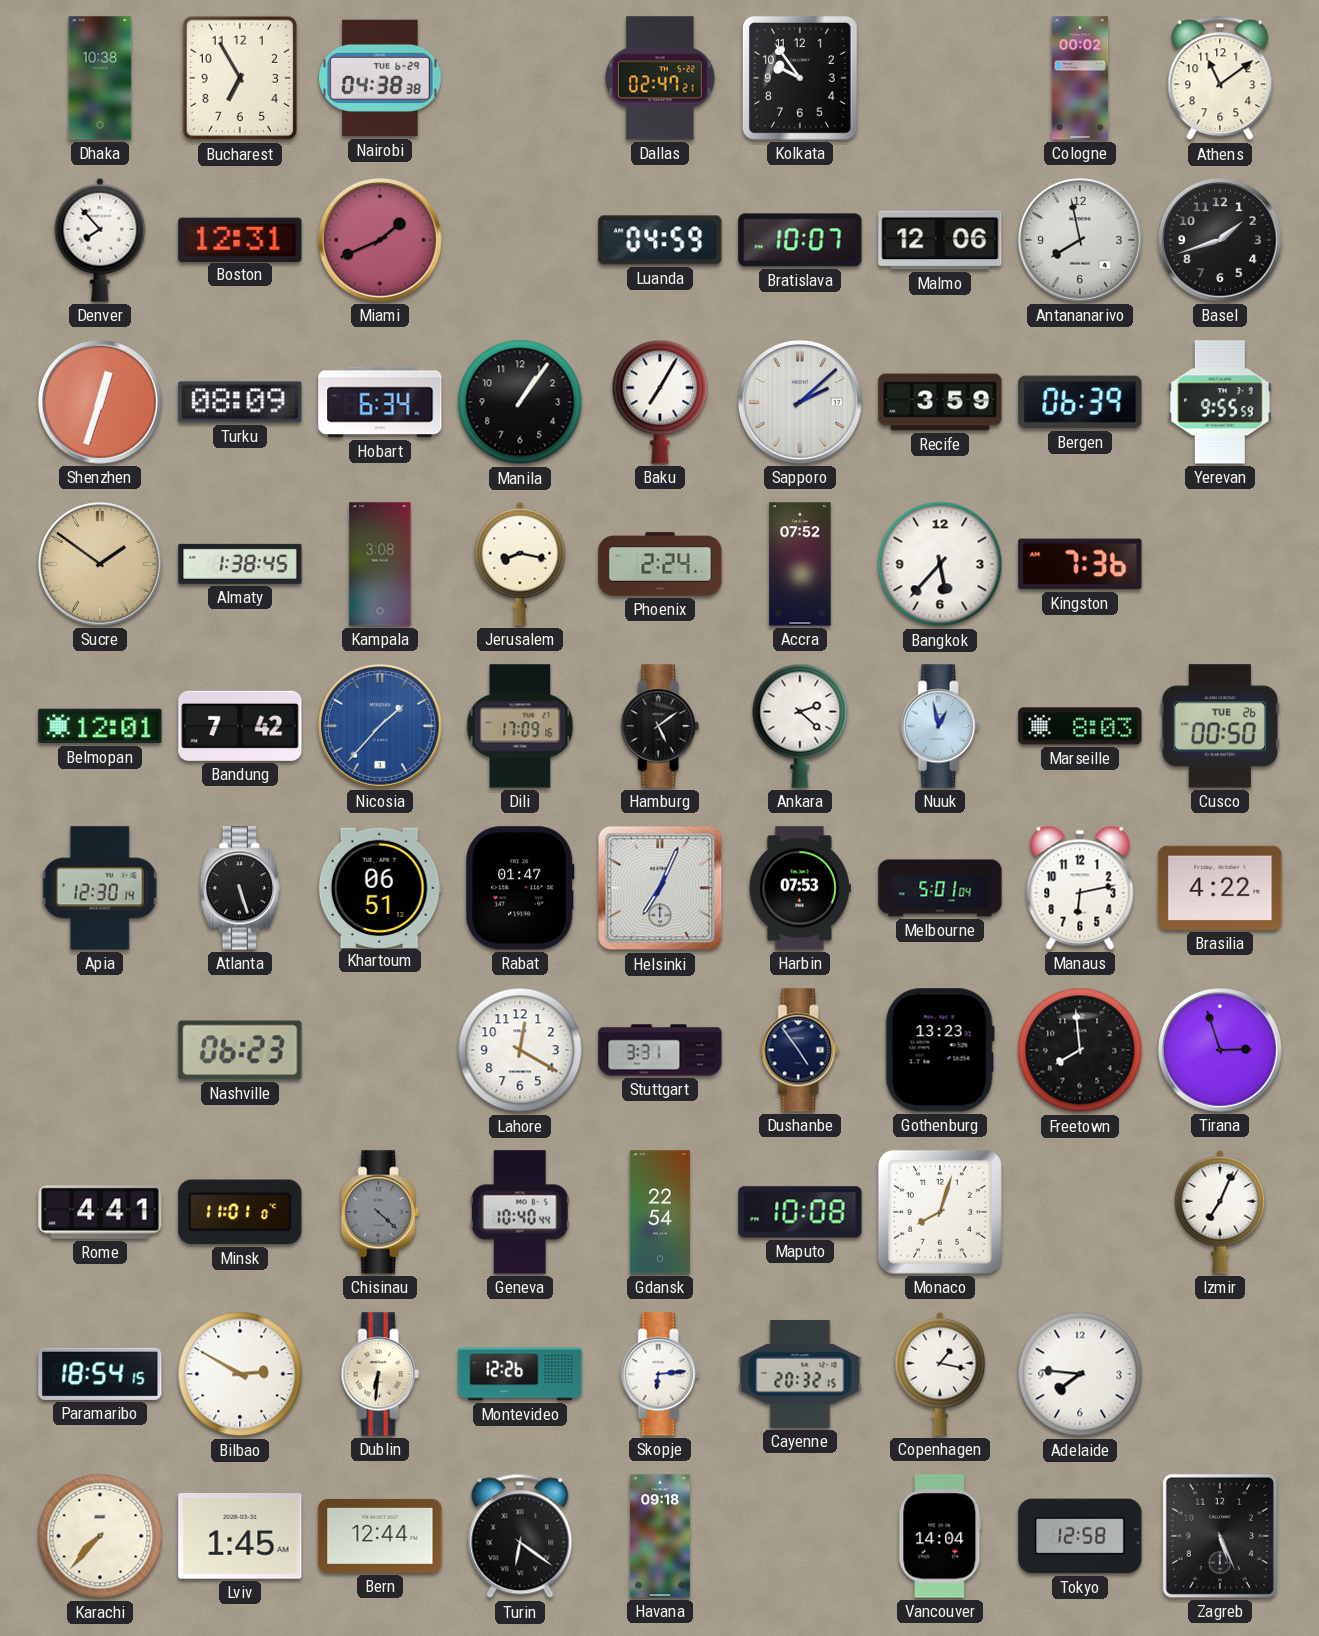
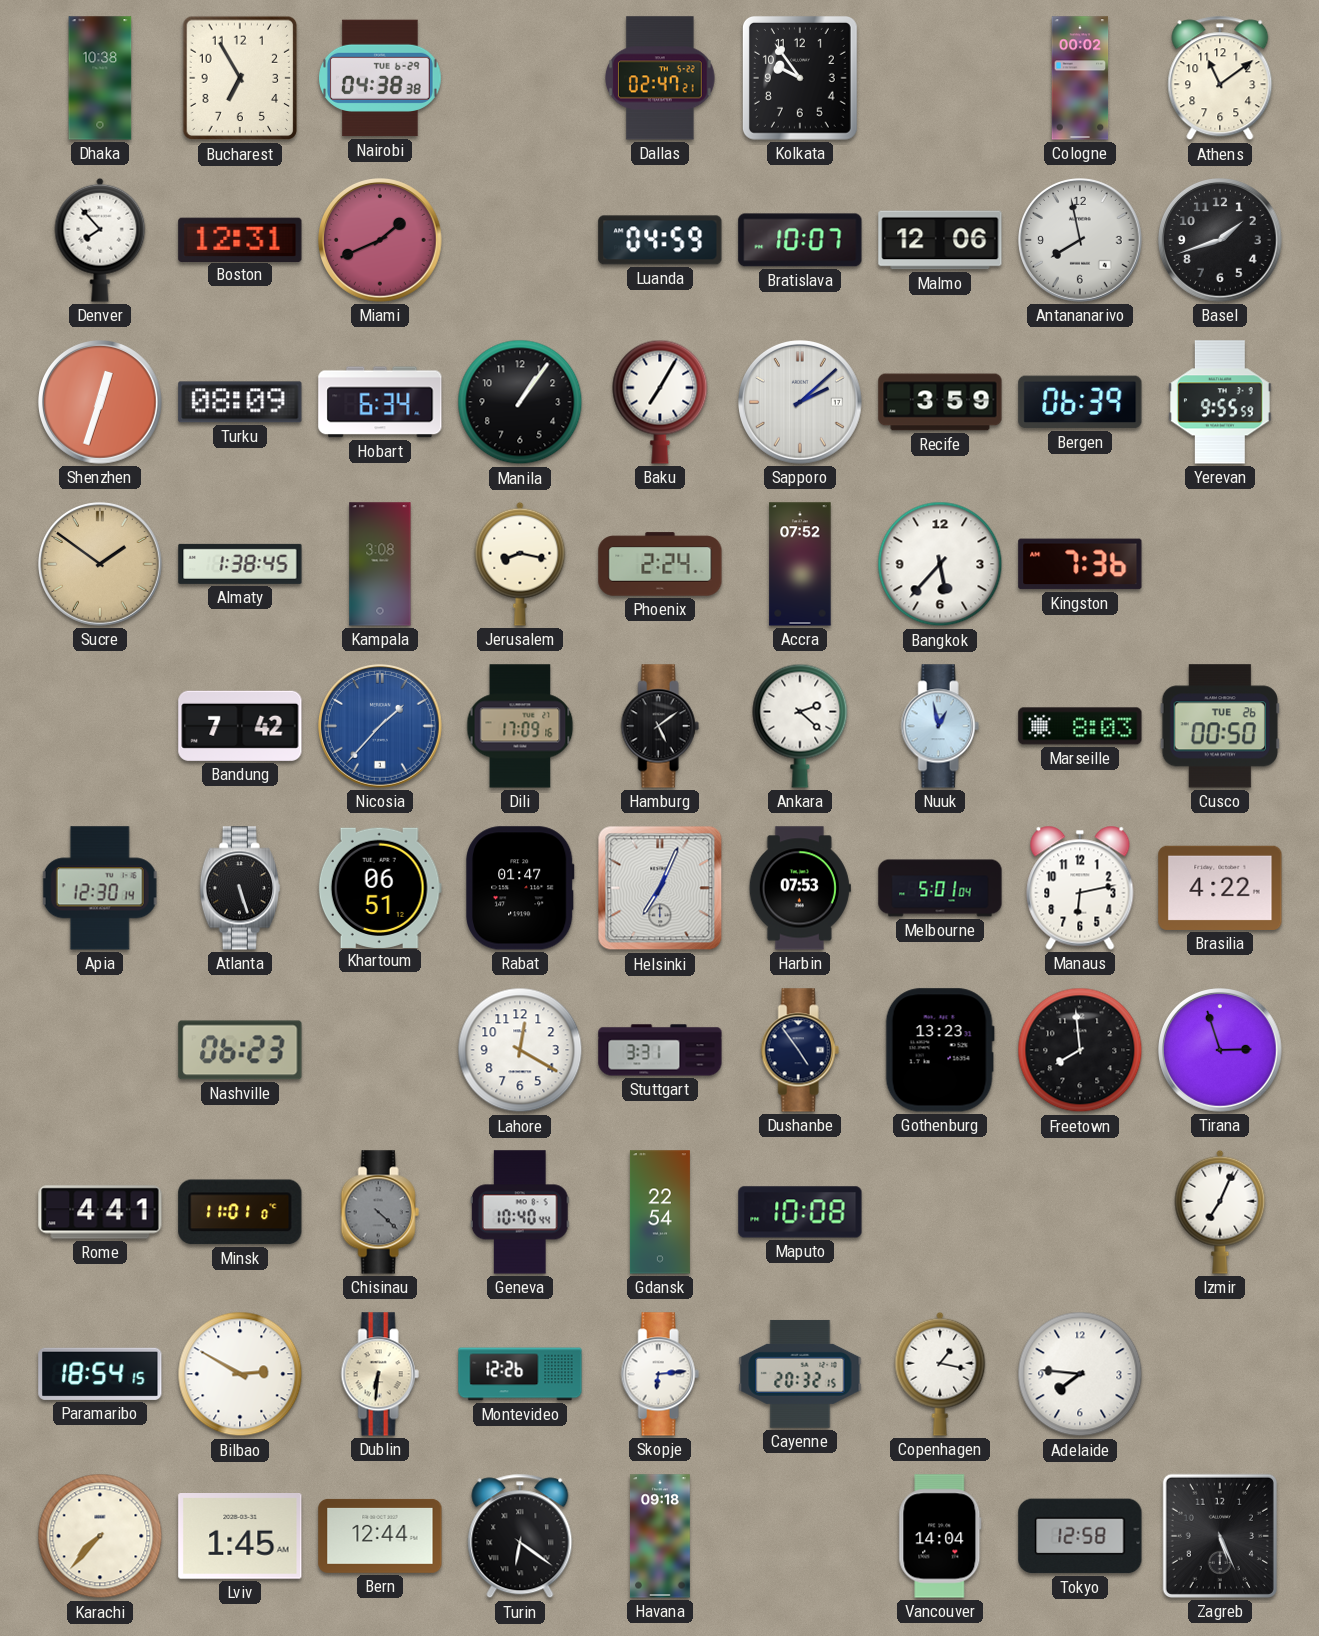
Belmopan: 12:01 -> none
Monaco: 8:03 -> none
